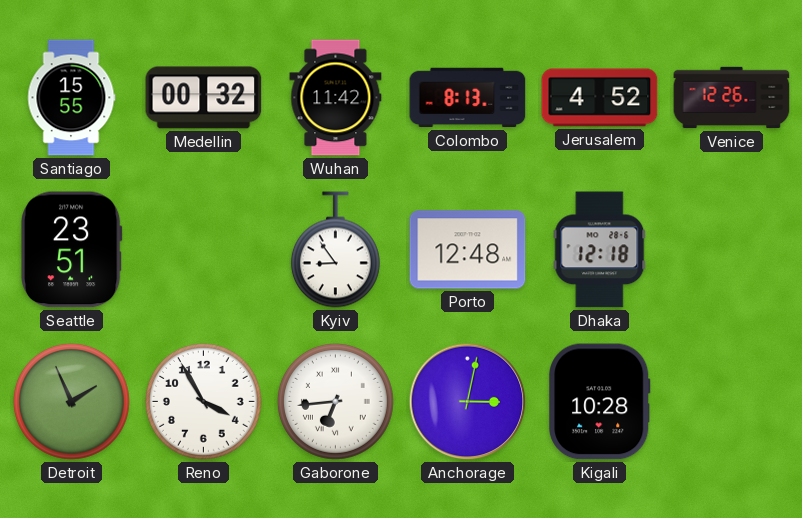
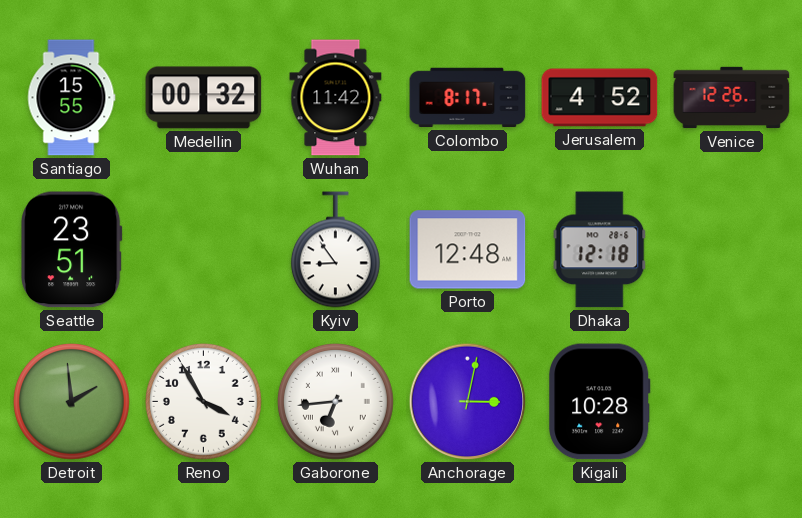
Colombo: 8:13 -> 8:17
Detroit: 1:56 -> 1:59
